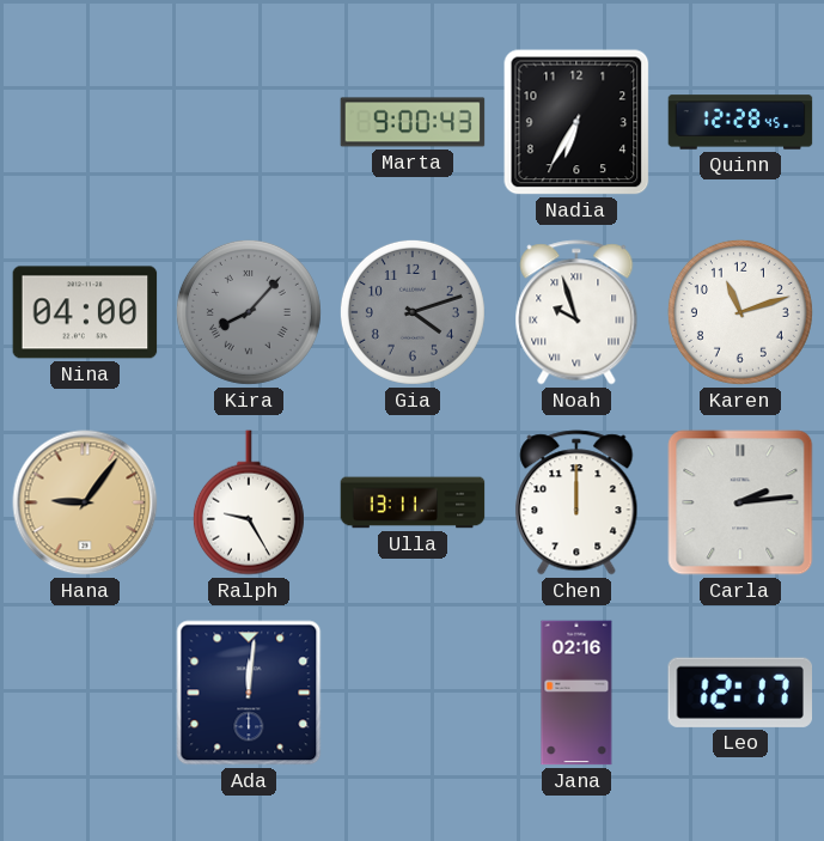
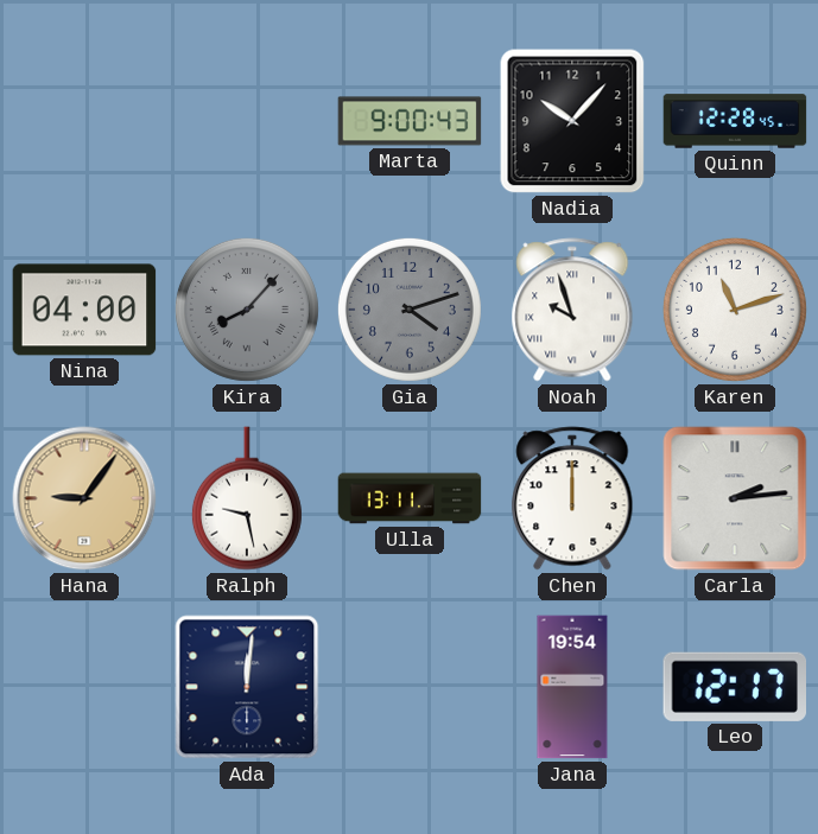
Nadia: 6:35 -> 10:07
Ralph: 9:25 -> 9:28
Jana: 02:16 -> 19:54
